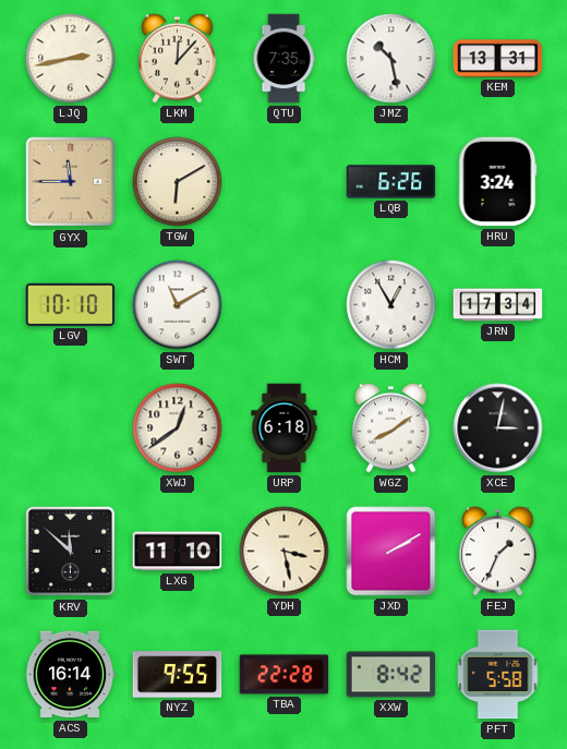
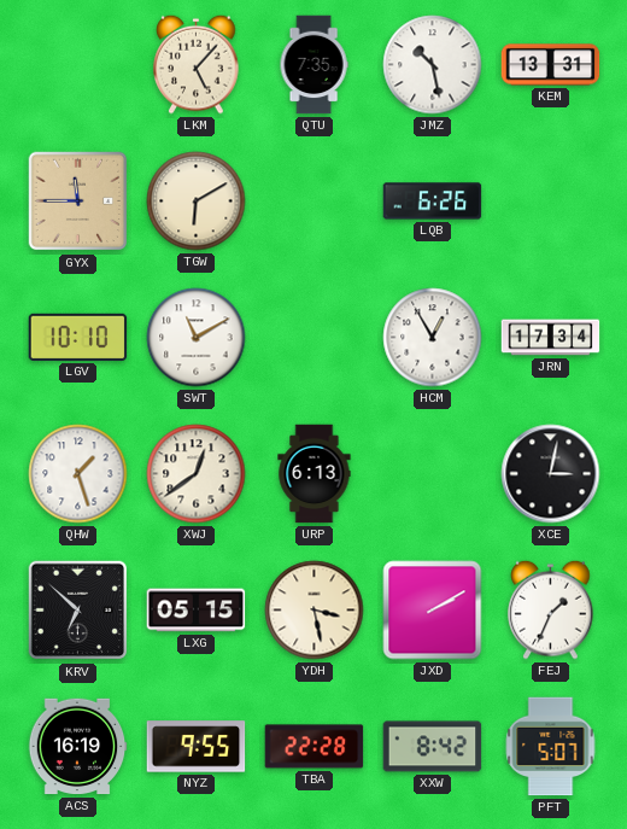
LJQ: 2:43 -> none
LKM: 12:07 -> 5:07
HRU: 3:24 -> none
QHW: none -> 1:27
URP: 6:18 -> 6:13
WGZ: 8:09 -> none
KRV: 11:52 -> 6:52
LXG: 11:10 -> 05:15
ACS: 16:14 -> 16:19
PFT: 5:58 -> 5:07
